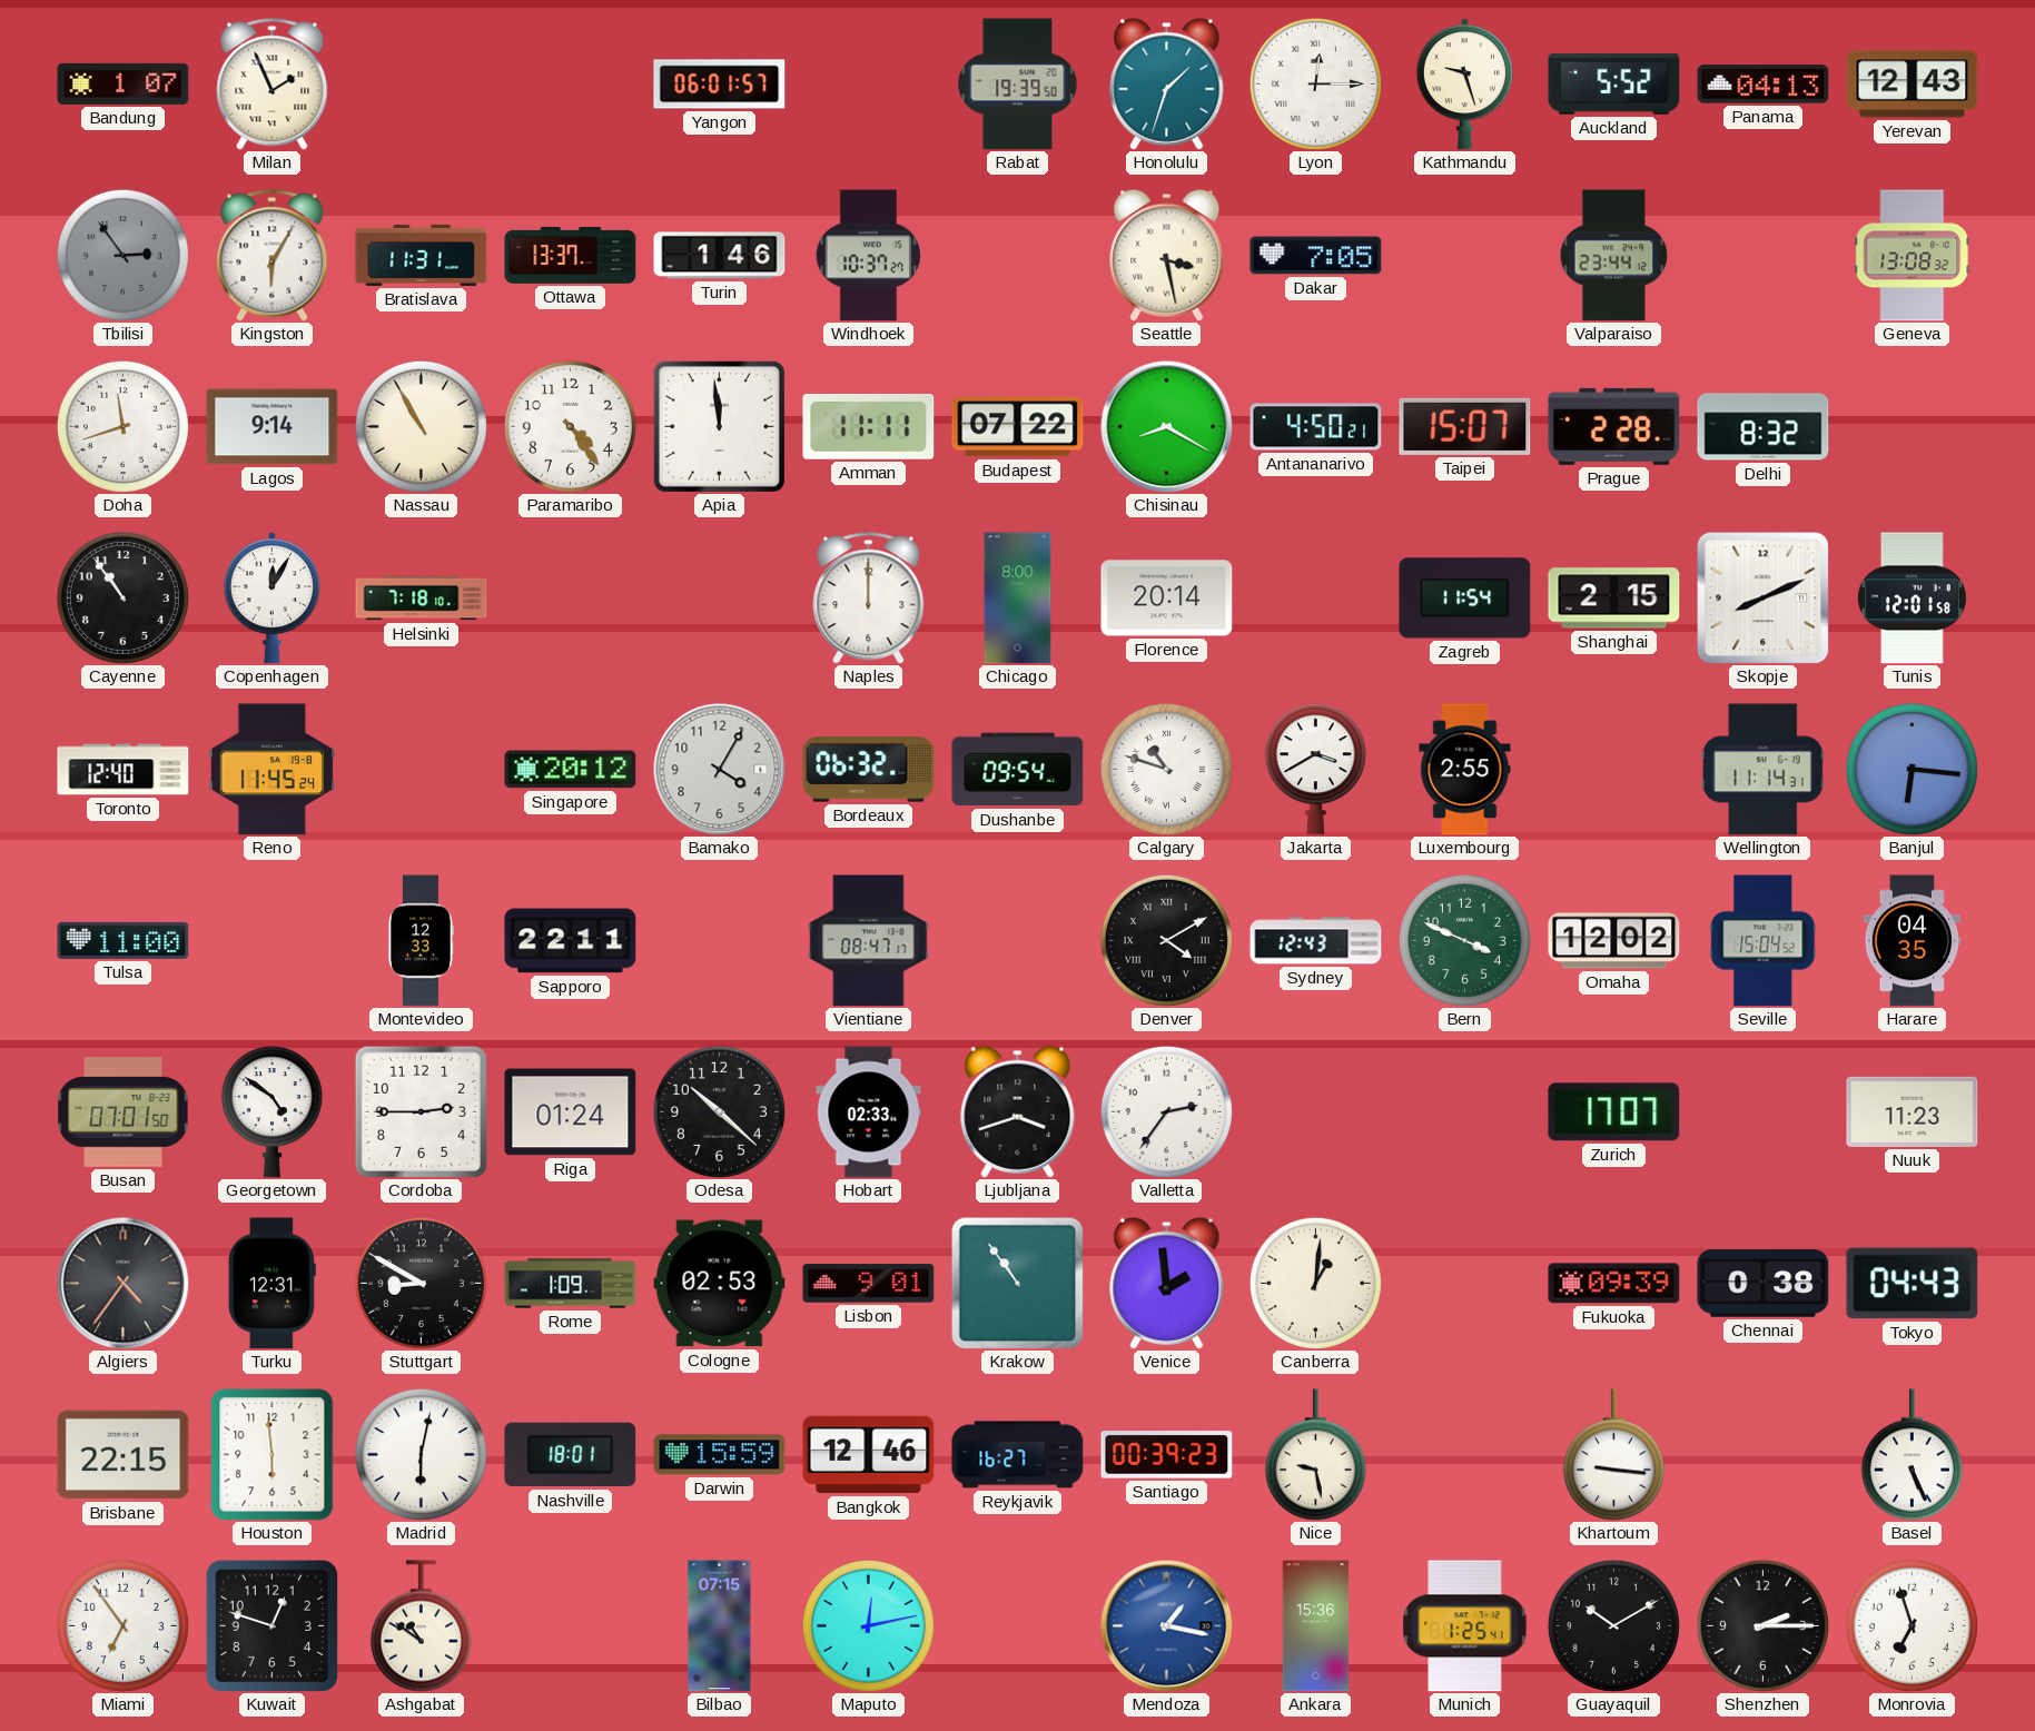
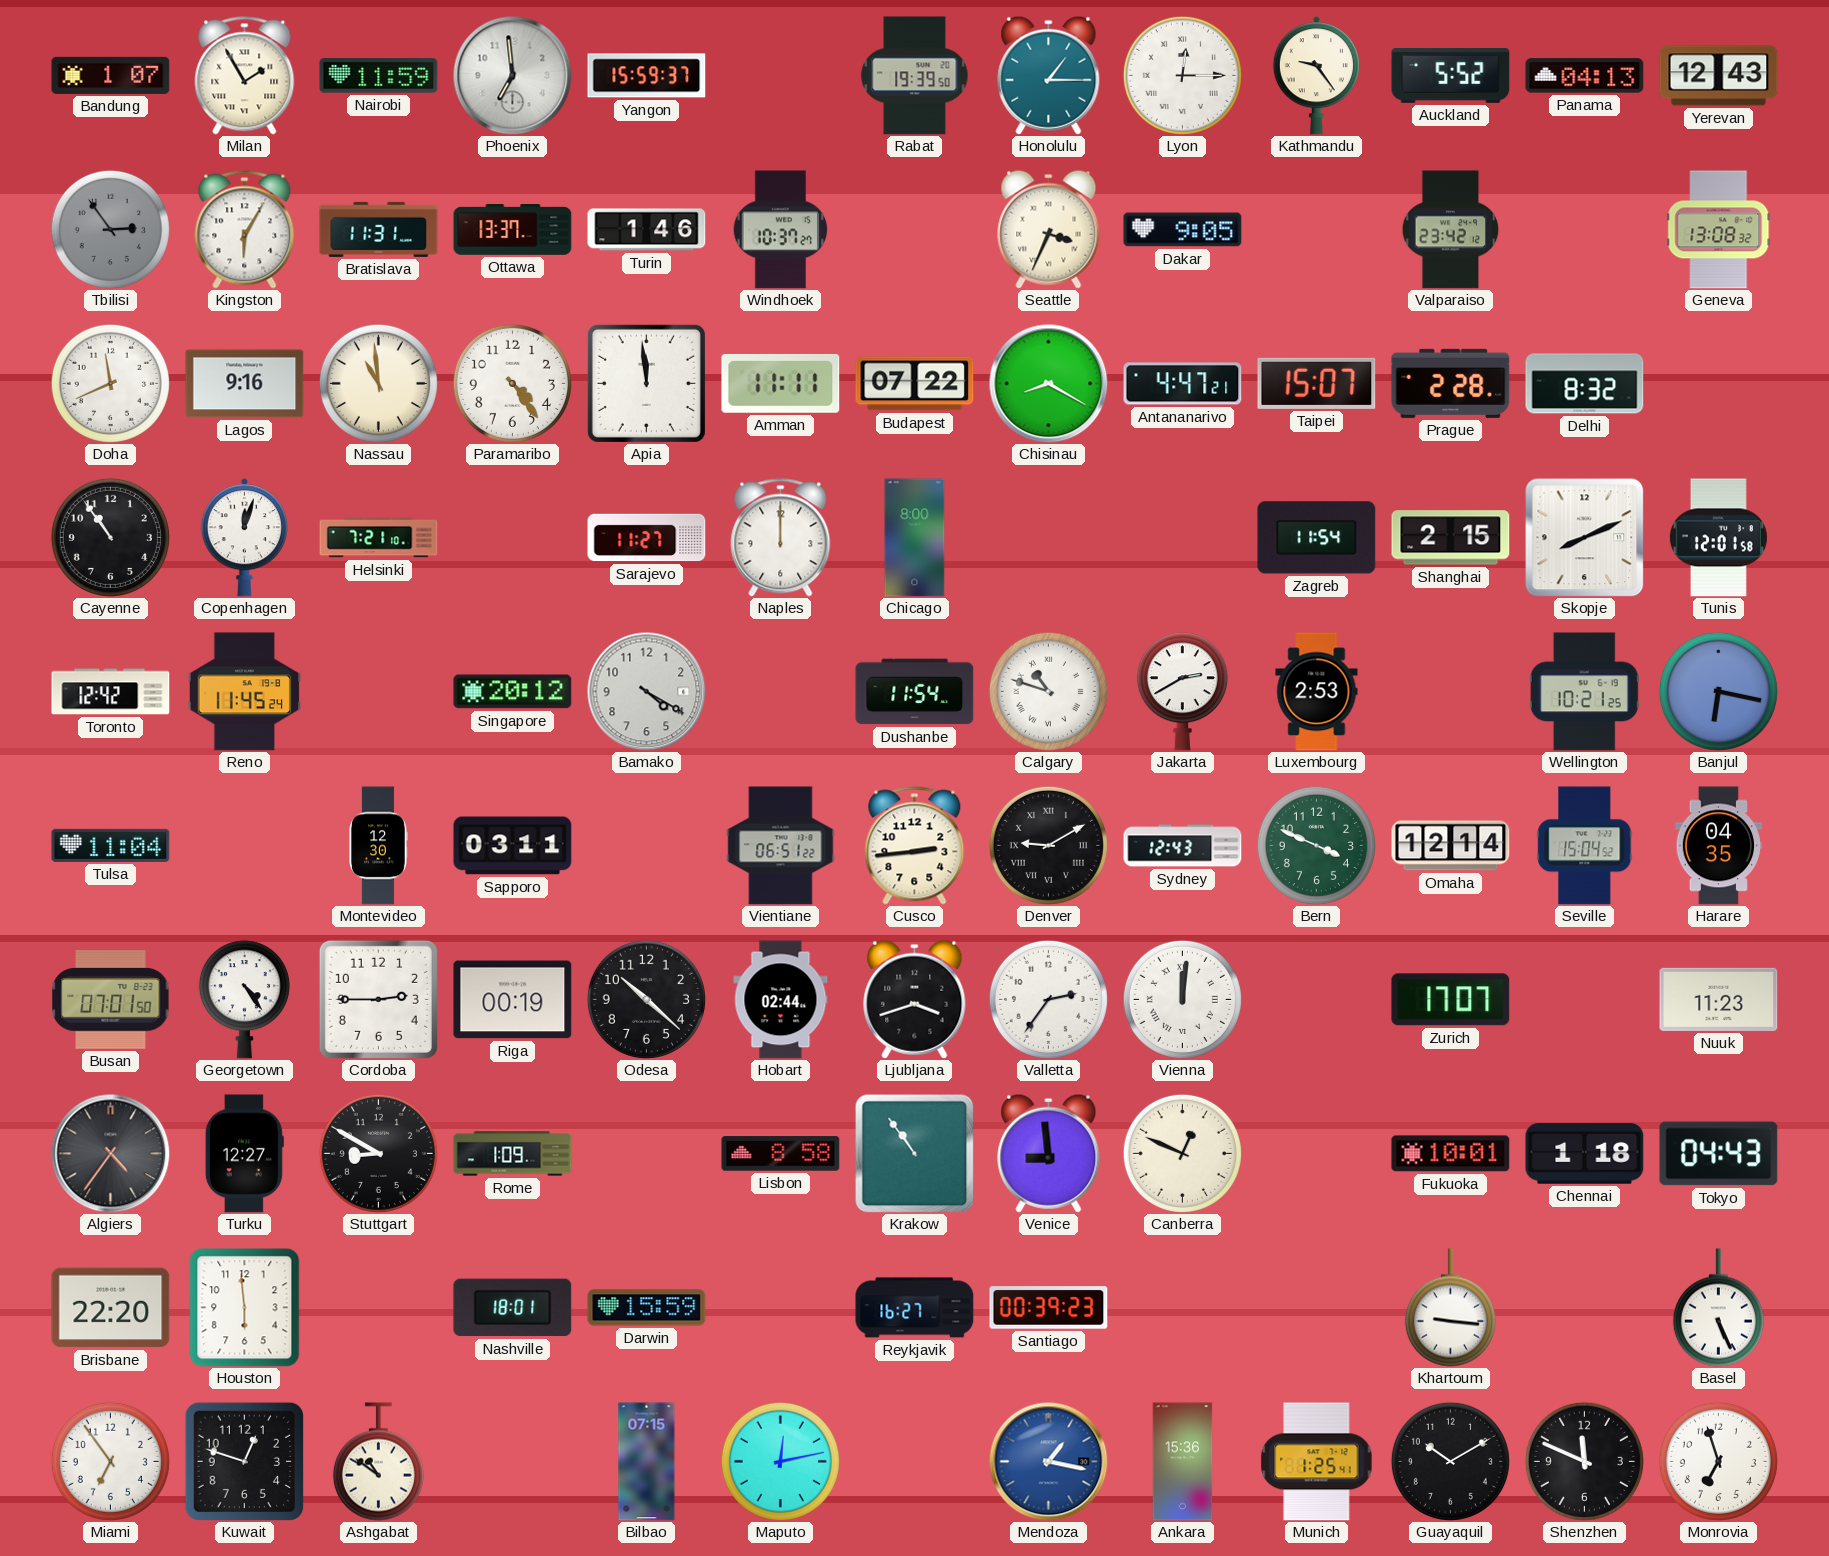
Milan: 1:56 -> 1:55
Nairobi: none -> 11:59
Phoenix: none -> 6:59
Yangon: 06:01 -> 15:59
Honolulu: 1:33 -> 1:15
Kathmandu: 9:27 -> 9:24
Seattle: 3:28 -> 3:34
Dakar: 7:05 -> 9:05
Valparaiso: 23:44 -> 23:42
Doha: 11:42 -> 11:41
Lagos: 9:14 -> 9:16
Nassau: 10:55 -> 10:59
Antananarivo: 4:50 -> 4:47
Copenhagen: 12:05 -> 12:03
Helsinki: 7:18 -> 7:21
Sarajevo: none -> 11:27
Florence: 20:14 -> none
Toronto: 12:40 -> 12:42
Bamako: 4:05 -> 4:20
Bordeaux: 06:32 -> none
Dushanbe: 09:54 -> 11:54
Jakarta: 3:40 -> 2:40
Luxembourg: 2:55 -> 2:53
Wellington: 11:14 -> 10:21
Banjul: 6:16 -> 6:17
Tulsa: 11:00 -> 11:04
Montevideo: 12:33 -> 12:30
Sapporo: 22:11 -> 03:11
Vientiane: 08:47 -> 06:51
Cusco: none -> 2:44
Denver: 4:10 -> 9:10
Omaha: 12:02 -> 12:14
Georgetown: 4:51 -> 4:24
Riga: 01:24 -> 00:19
Hobart: 02:33 -> 02:44
Vienna: none -> 12:01
Turku: 12:31 -> 12:27
Cologne: 02:53 -> none
Lisbon: 9:01 -> 8:58
Venice: 1:59 -> 8:59
Canberra: 1:01 -> 12:49
Fukuoka: 09:39 -> 10:01
Chennai: 0:38 -> 1:18
Brisbane: 22:15 -> 22:20
Madrid: 6:02 -> none
Bangkok: 12:46 -> none
Nice: 9:28 -> none
Shenzhen: 2:15 -> 11:49
